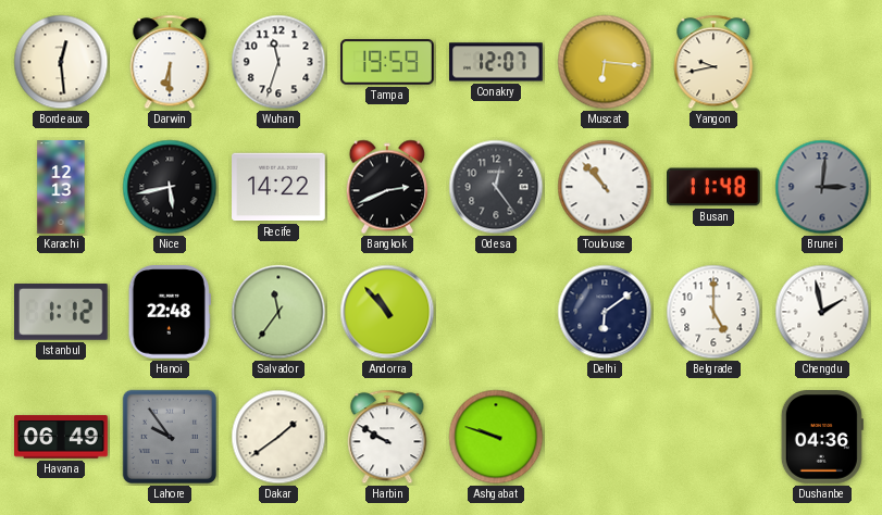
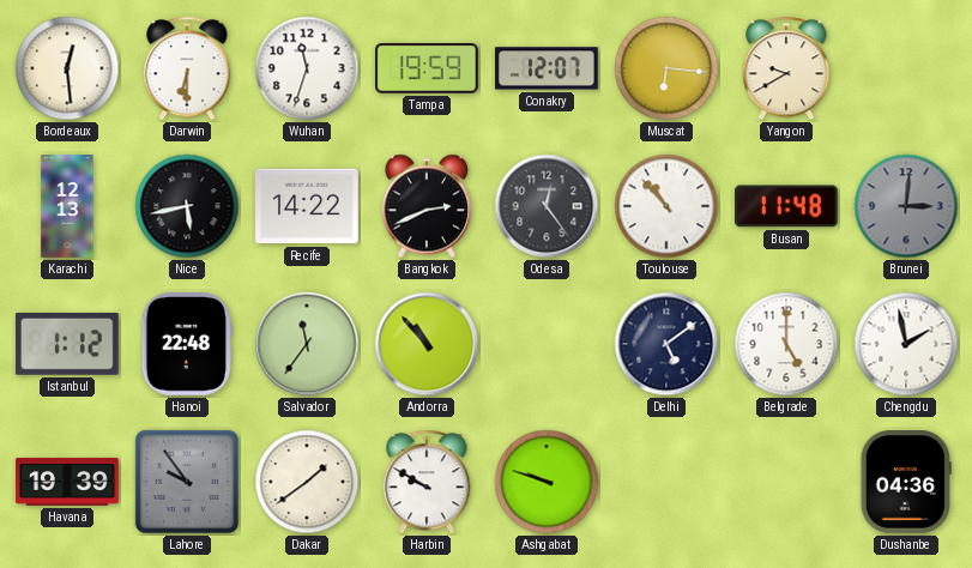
Yangon: 9:43 -> 9:40
Delhi: 6:09 -> 5:09
Havana: 06:49 -> 19:39
